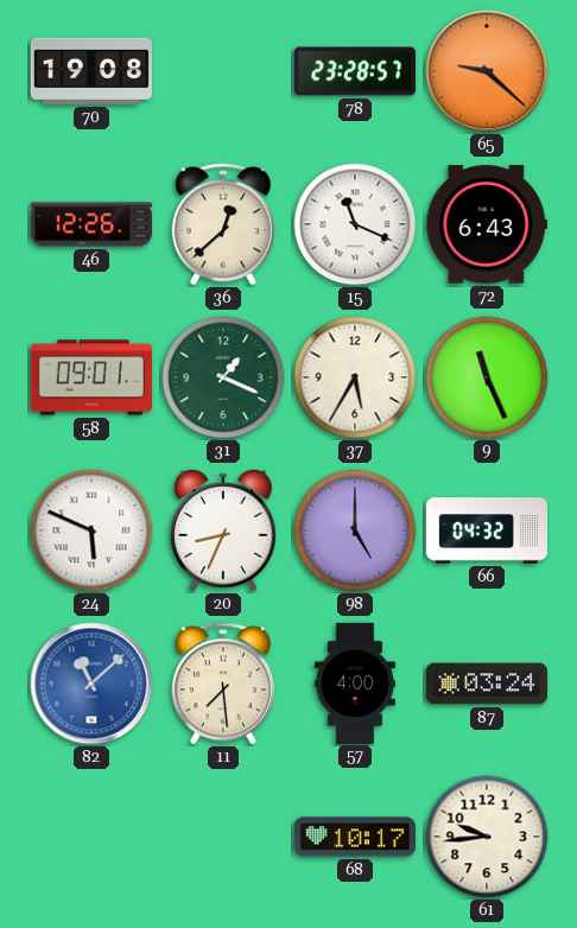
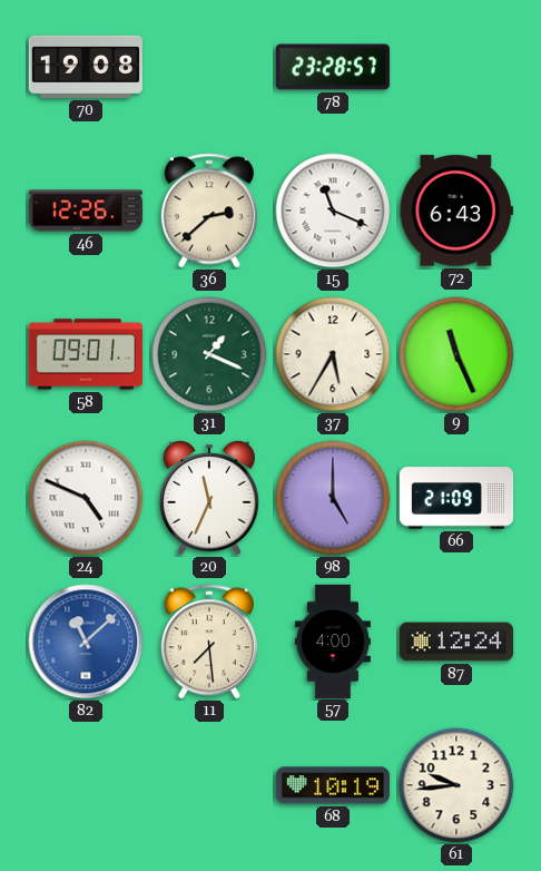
65: 9:22 -> none
36: 12:38 -> 2:38
24: 5:49 -> 4:49
20: 8:34 -> 11:34
66: 04:32 -> 21:09
87: 03:24 -> 12:24
68: 10:17 -> 10:19
